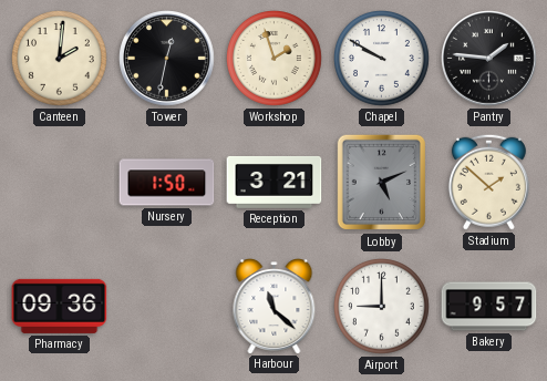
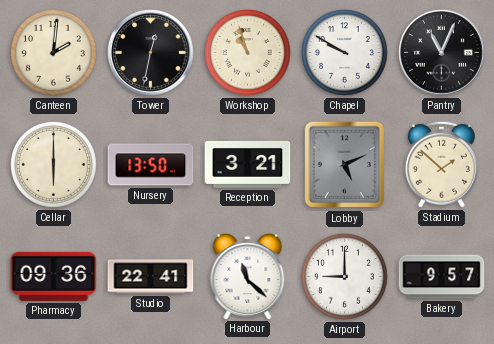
Workshop: 1:57 -> 10:57
Pantry: 1:46 -> 11:04
Cellar: none -> 6:00
Nursery: 1:50 -> 13:50
Studio: none -> 22:41
